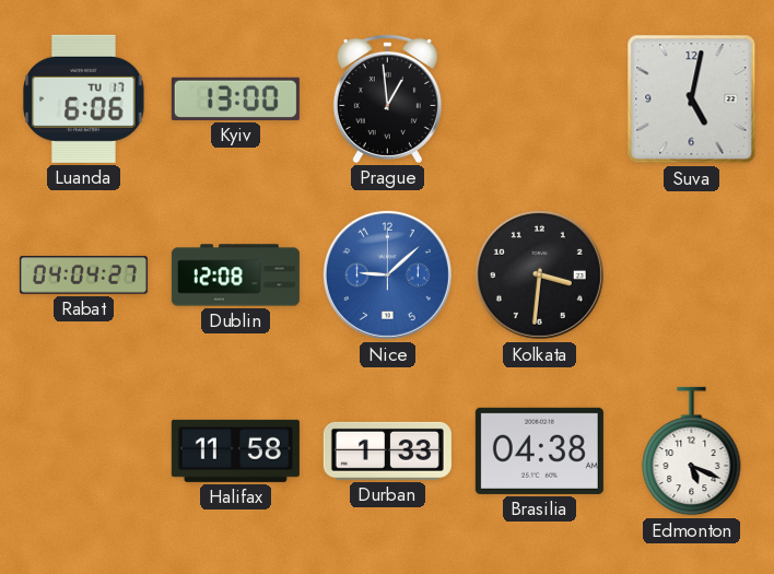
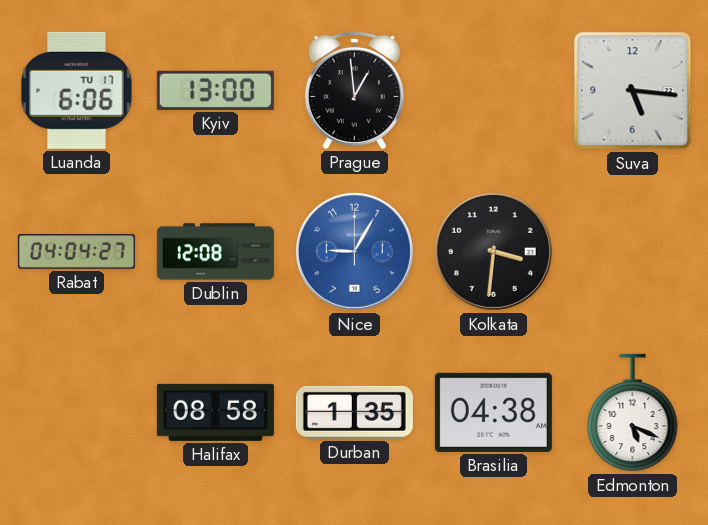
Suva: 5:02 -> 5:16
Nice: 9:08 -> 9:05
Halifax: 11:58 -> 08:58
Durban: 1:33 -> 1:35
